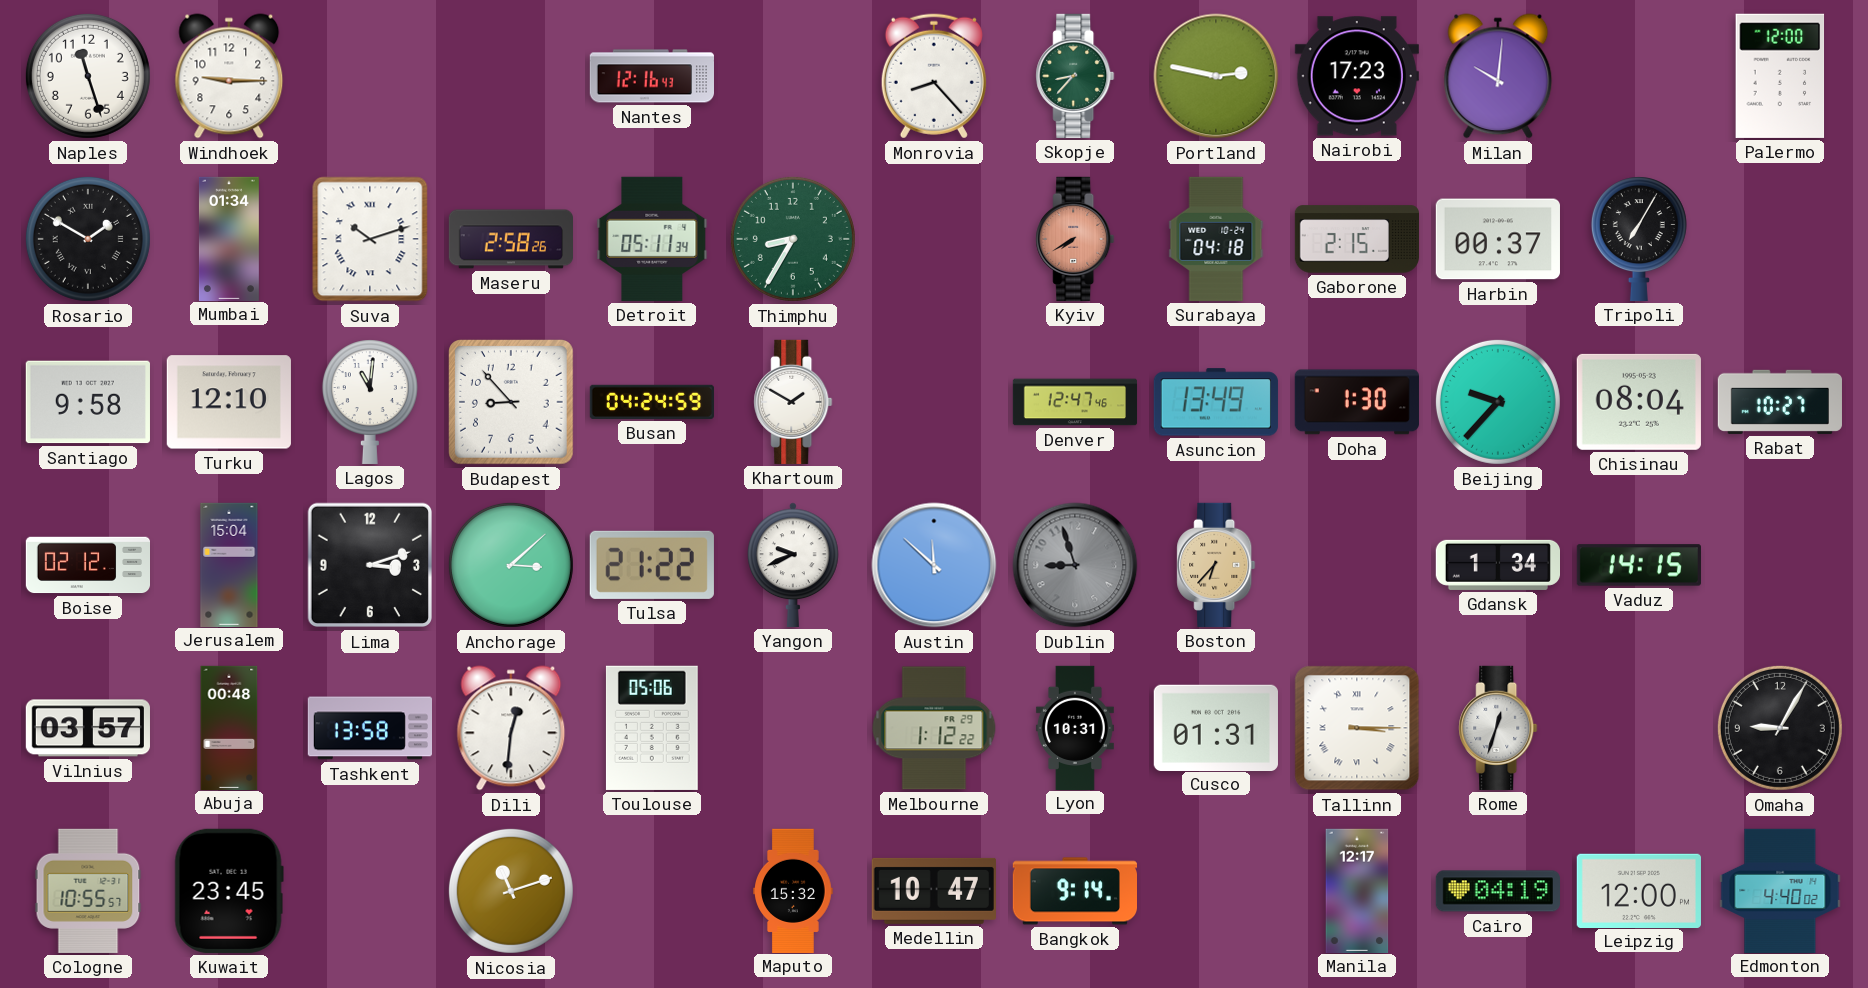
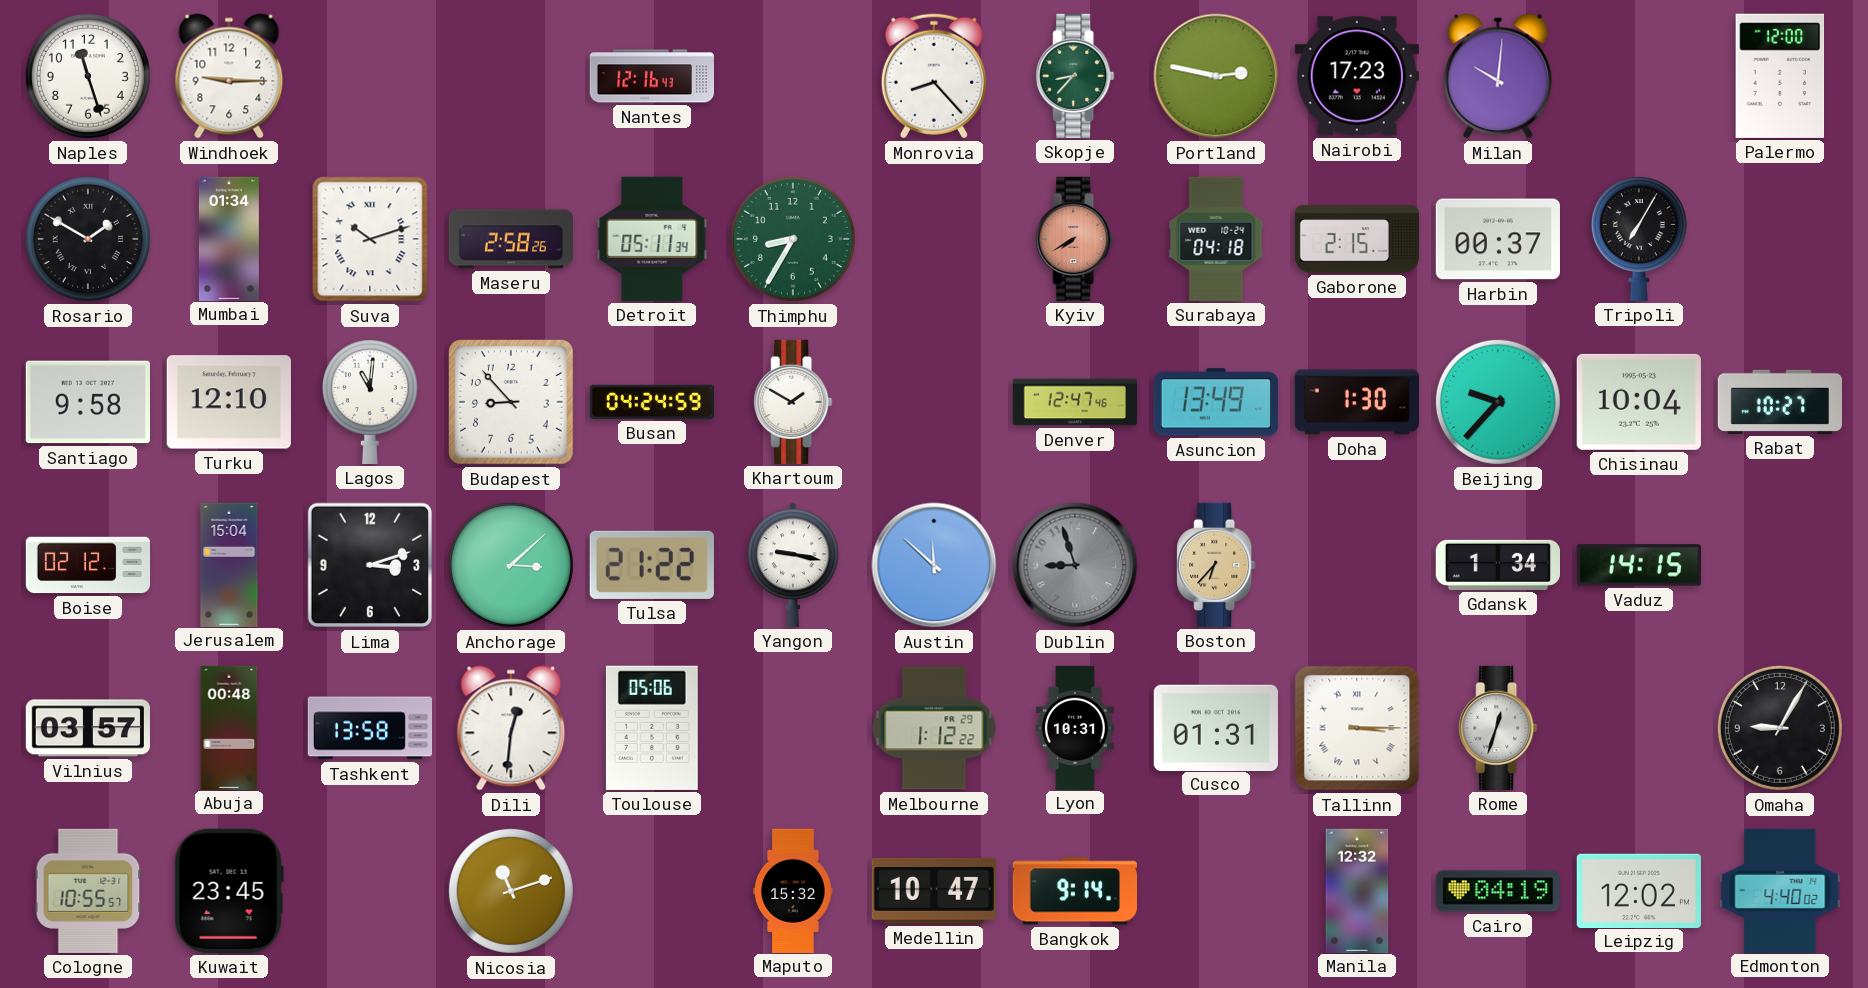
Chisinau: 08:04 -> 10:04
Yangon: 9:41 -> 9:17
Manila: 12:17 -> 12:32
Leipzig: 12:00 -> 12:02
